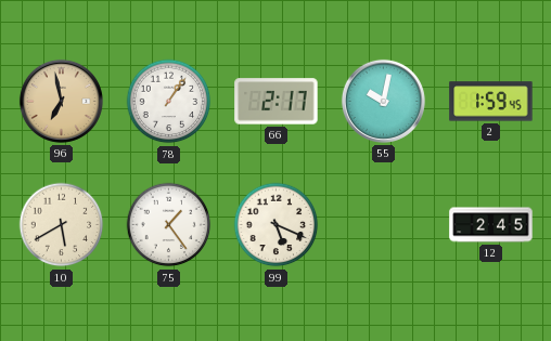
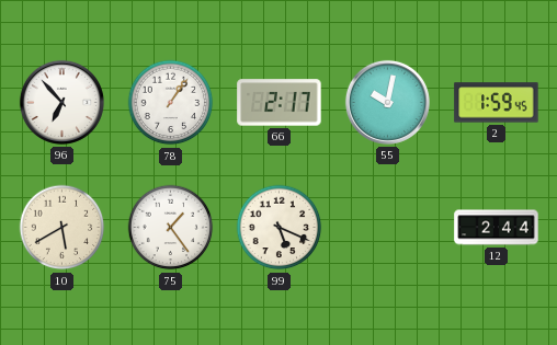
96: 6:58 -> 6:53
96 dial: champagne -> white
12: 2:45 -> 2:44
